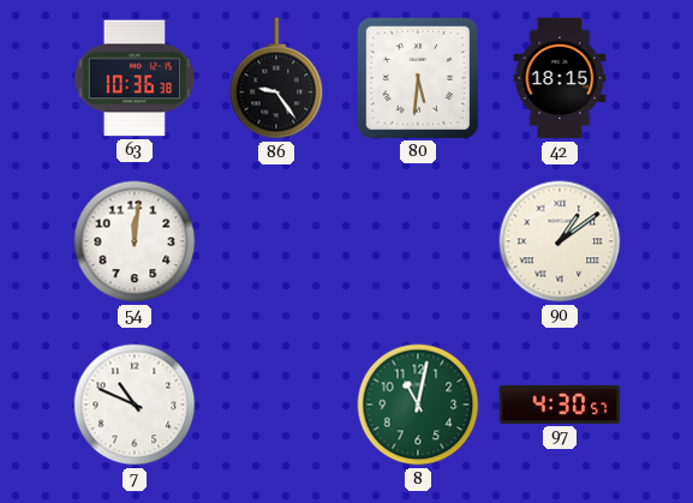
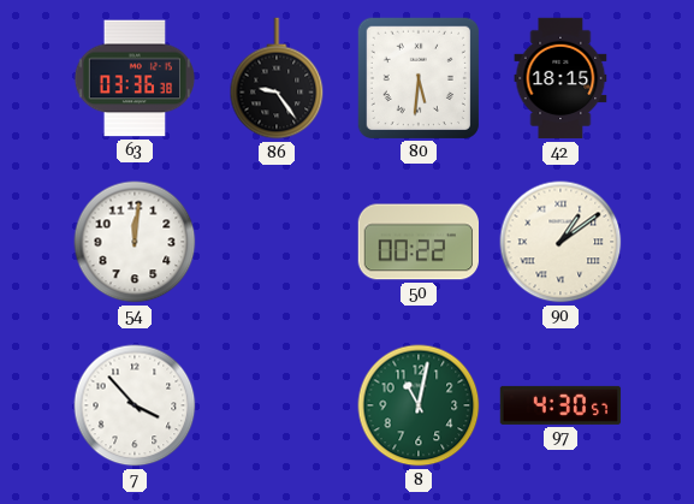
63: 10:36 -> 03:36
50: none -> 00:22
7: 10:49 -> 3:53
